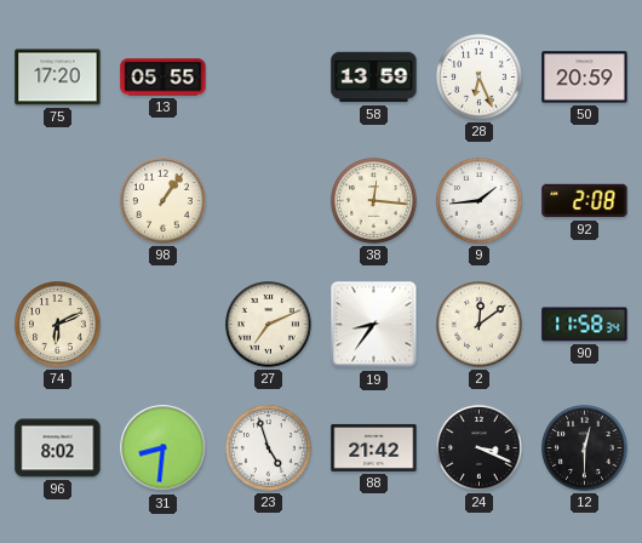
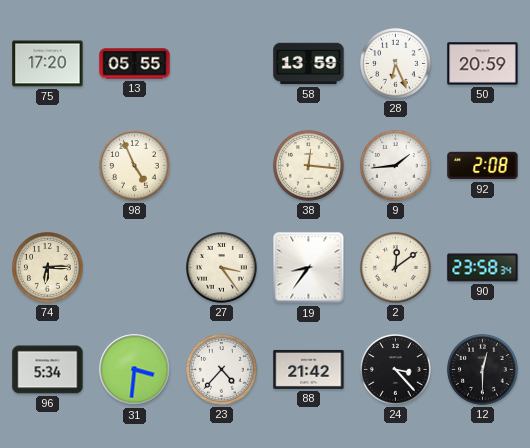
98: 1:06 -> 4:56
74: 6:11 -> 6:15
27: 7:11 -> 3:24
90: 11:58 -> 23:58
96: 8:02 -> 5:34
31: 8:31 -> 3:31
23: 4:57 -> 4:37
24: 3:19 -> 3:23
